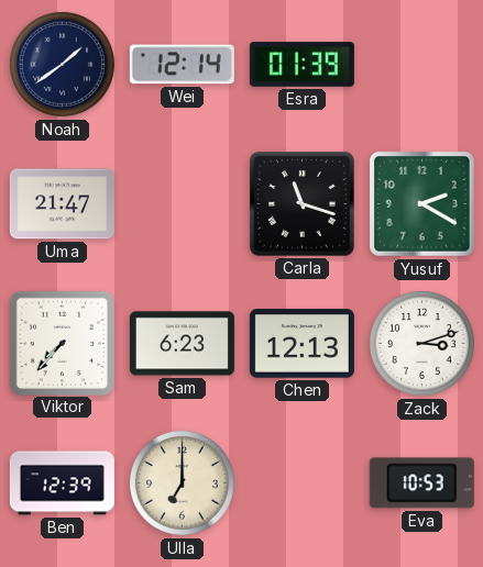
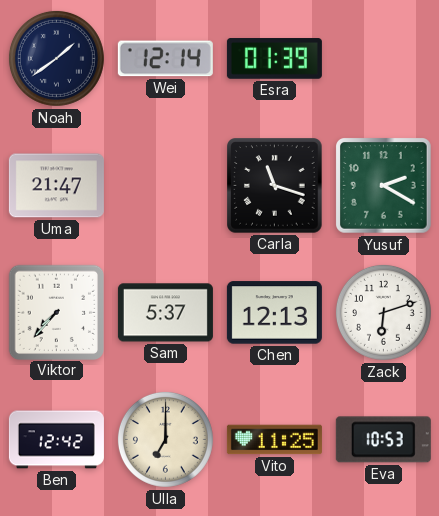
Sam: 6:23 -> 5:37
Zack: 3:12 -> 6:12
Ben: 12:39 -> 12:42
Vito: none -> 11:25
